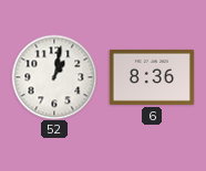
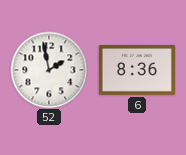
52: 1:02 -> 1:58
